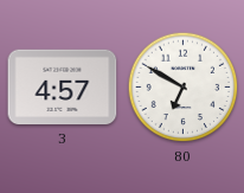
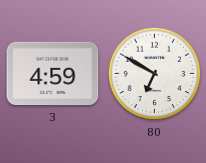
3: 4:57 -> 4:59
